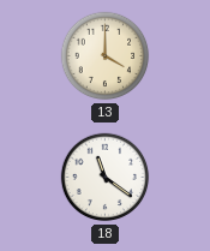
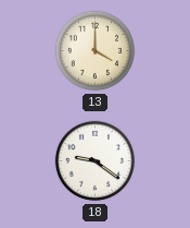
18: 11:21 -> 9:21
